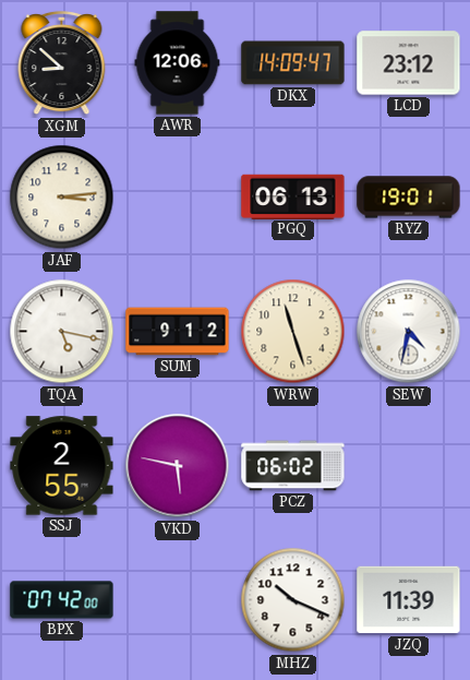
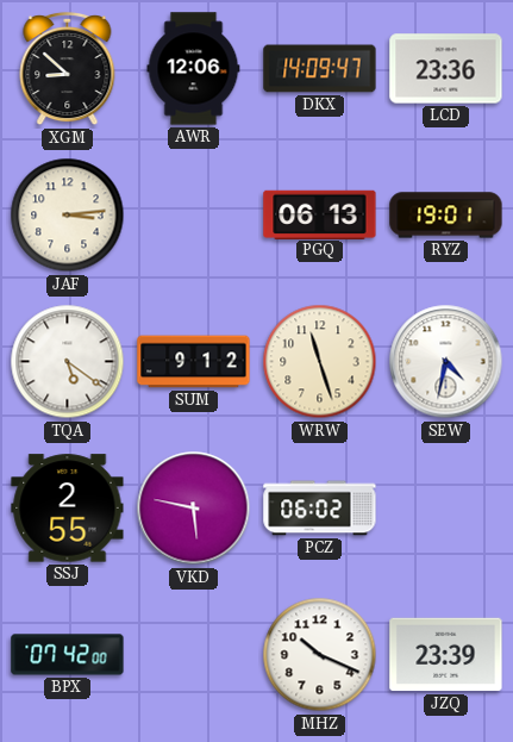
LCD: 23:12 -> 23:36
TQA: 5:17 -> 5:21
JZQ: 11:39 -> 23:39
